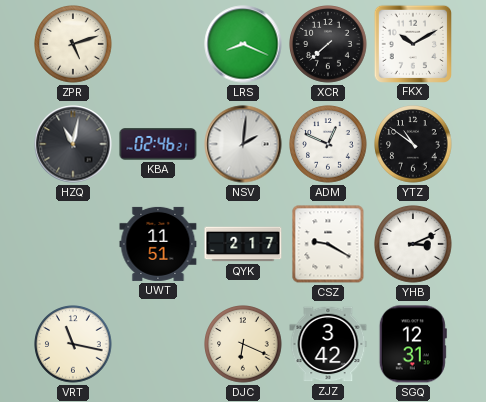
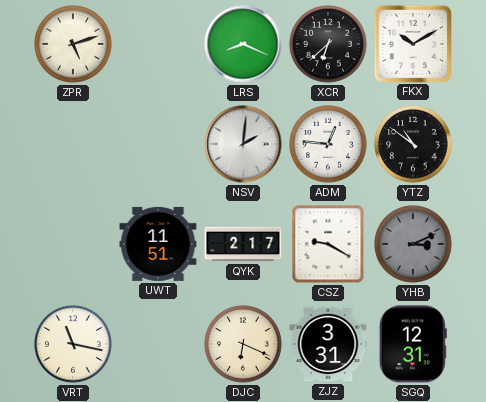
XCR: 7:38 -> 6:38
HZQ: 11:02 -> none
KBA: 02:46 -> none
ADM: 12:49 -> 12:46
YHB dial: white -> grey
ZJZ: 3:42 -> 3:31
